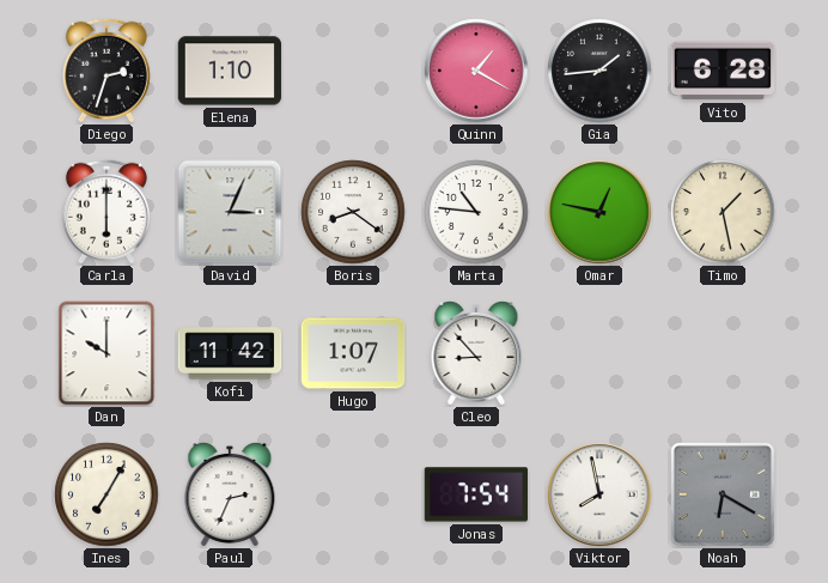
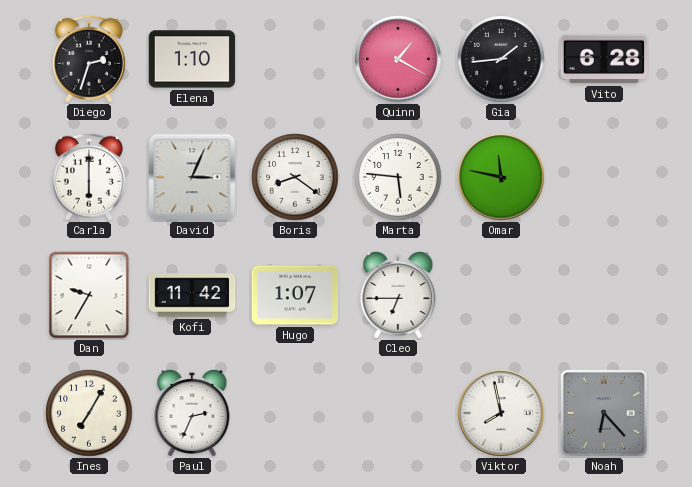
Marta: 10:46 -> 5:46
Omar: 12:47 -> 11:47
Timo: 1:28 -> none
Dan: 10:00 -> 9:35
Cleo: 8:53 -> 6:45
Jonas: 7:54 -> none
Noah: 6:20 -> 6:23
